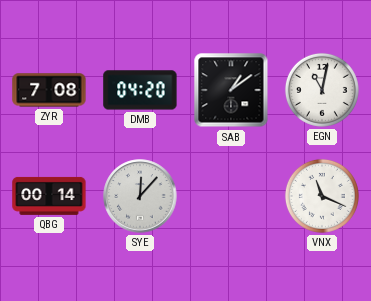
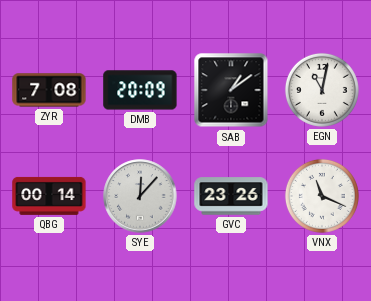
DMB: 04:20 -> 20:09
GVC: none -> 23:26
